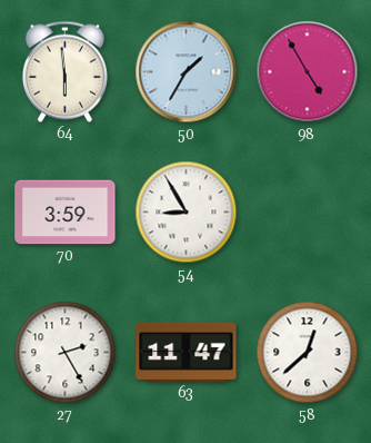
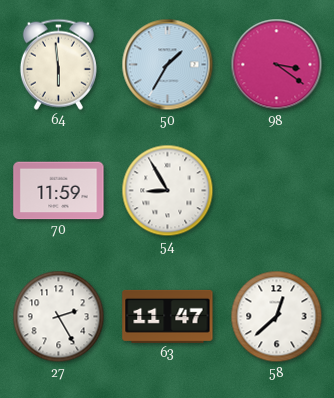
98: 4:55 -> 3:21
70: 3:59 -> 11:59
